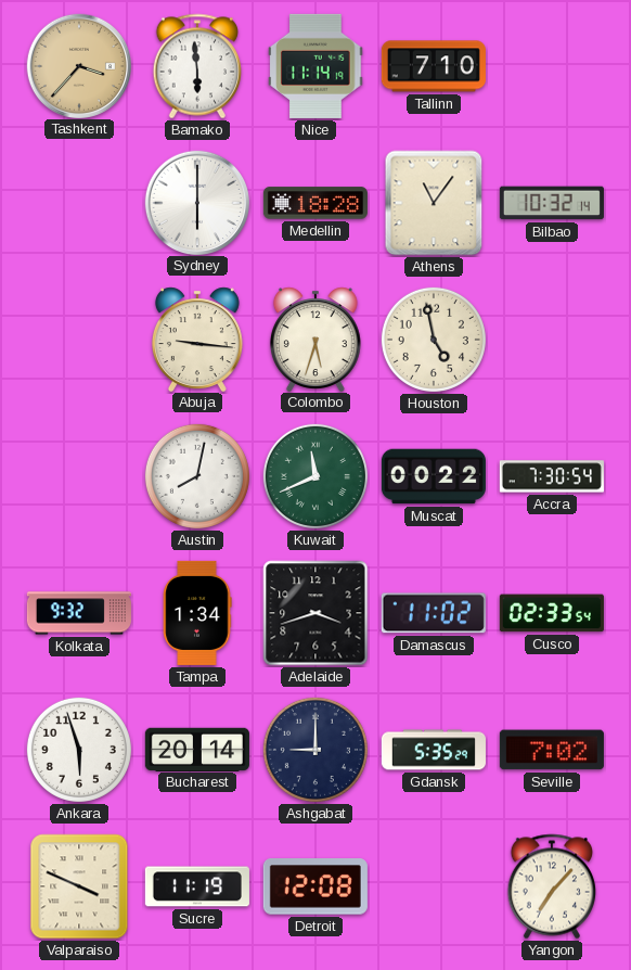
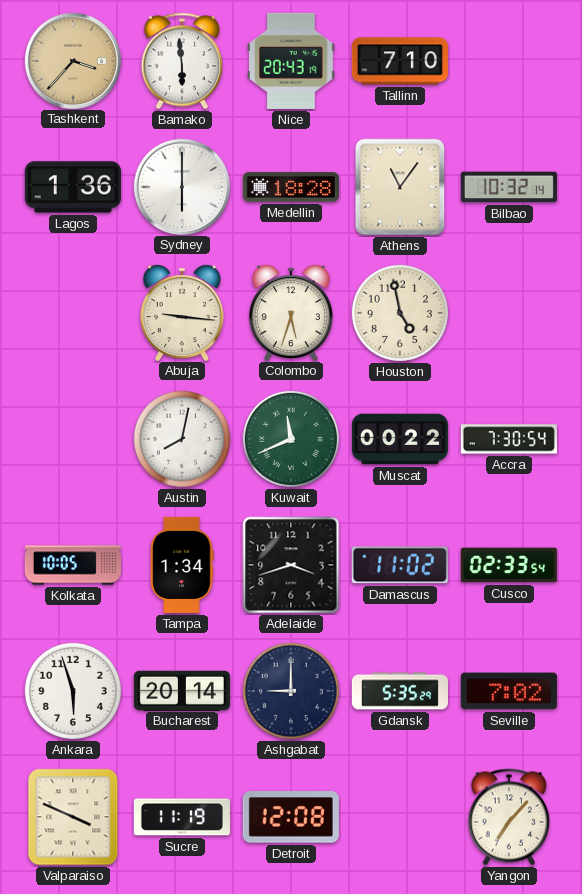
Nice: 11:14 -> 20:43
Lagos: none -> 1:36
Kolkata: 9:32 -> 10:05
